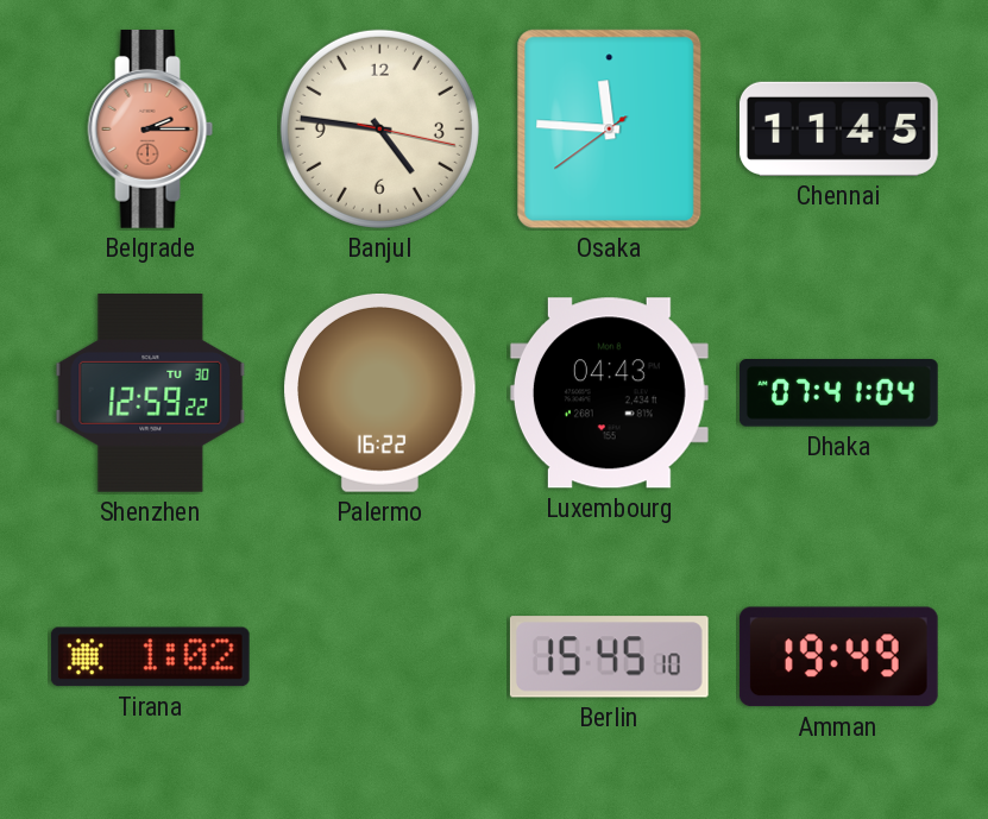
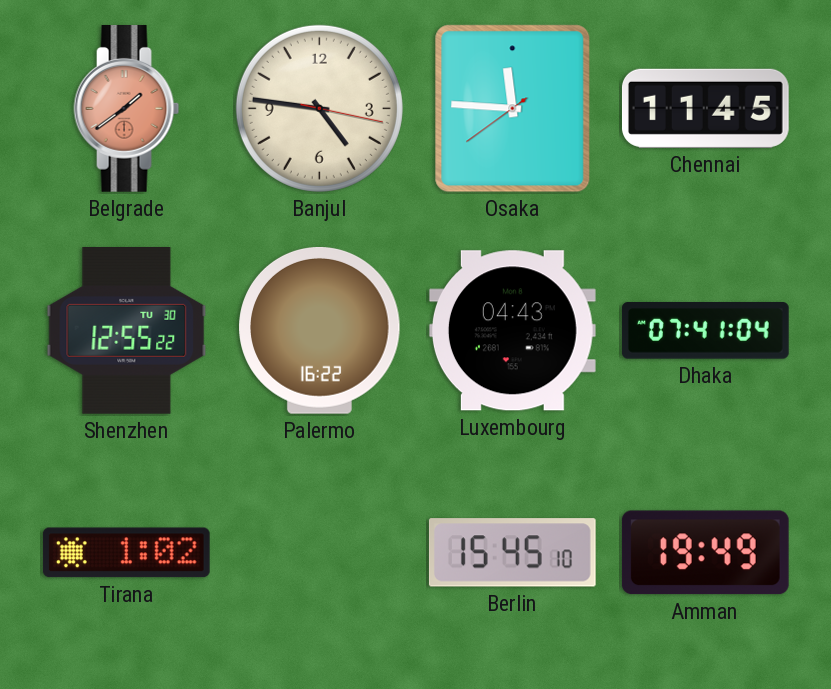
Belgrade: 2:15 -> 1:39
Shenzhen: 12:59 -> 12:55
